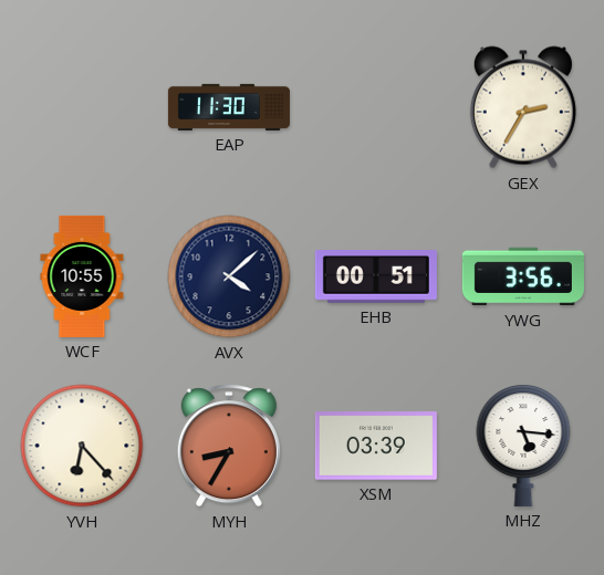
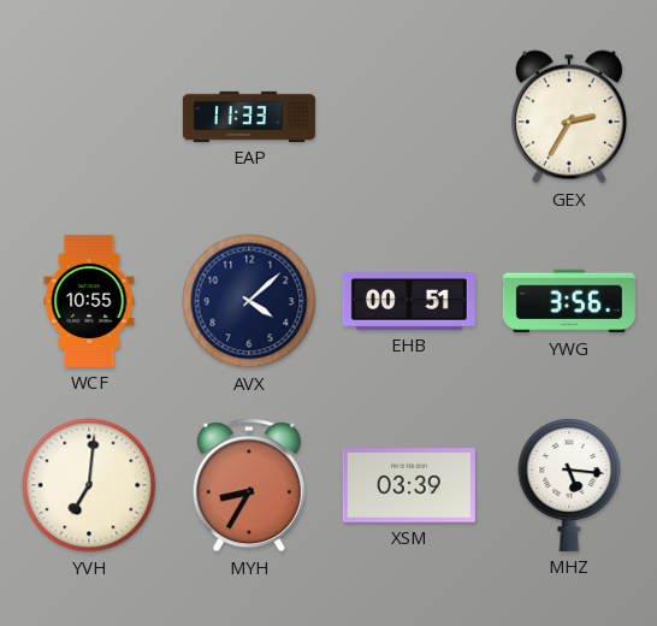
EAP: 11:30 -> 11:33
YVH: 6:23 -> 7:01
